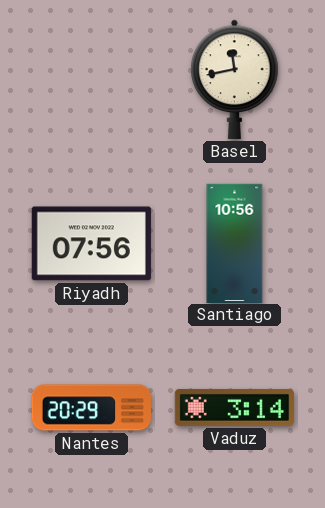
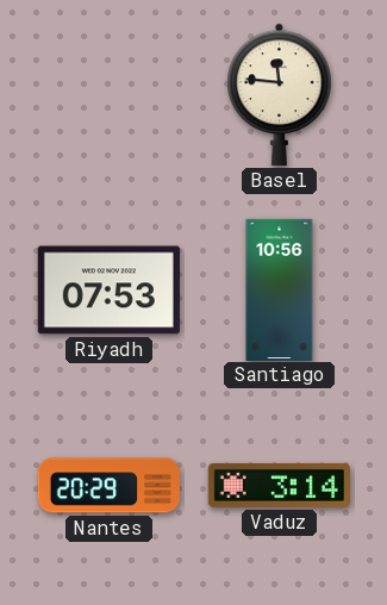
Basel: 11:43 -> 11:46
Riyadh: 07:56 -> 07:53
